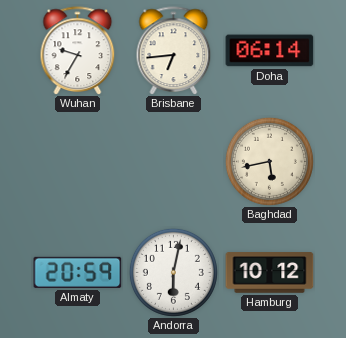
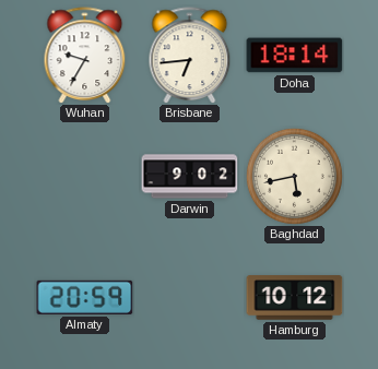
Doha: 06:14 -> 18:14
Darwin: none -> 9:02
Andorra: 6:02 -> none
